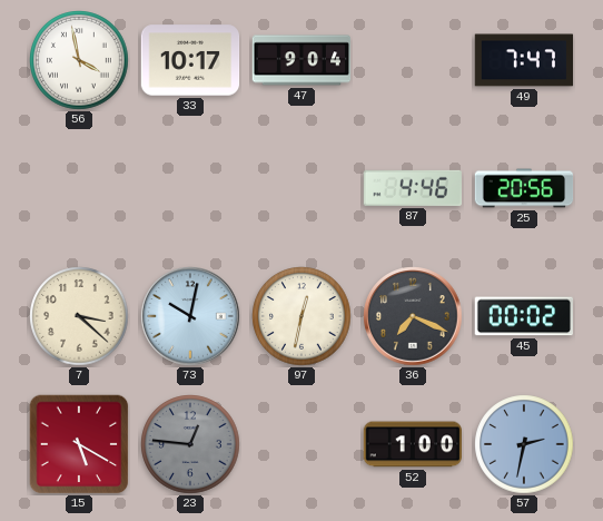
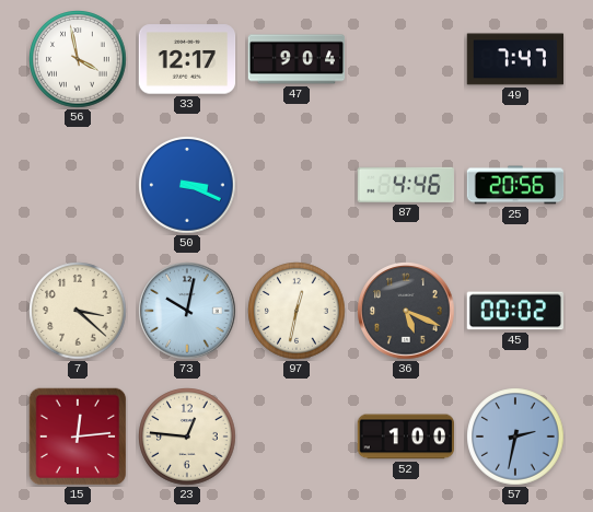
33: 10:17 -> 12:17
50: none -> 3:19
36: 7:19 -> 5:19
15: 5:20 -> 12:14
23 dial: grey -> cream
